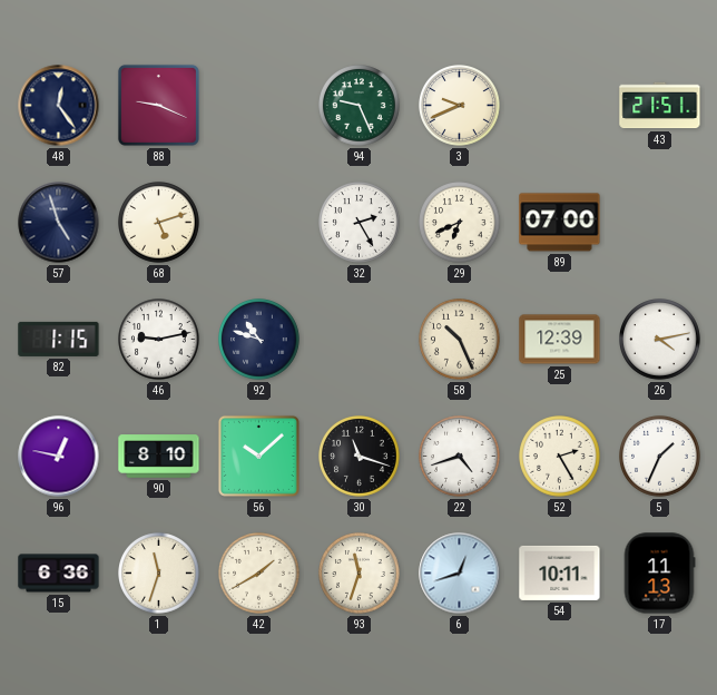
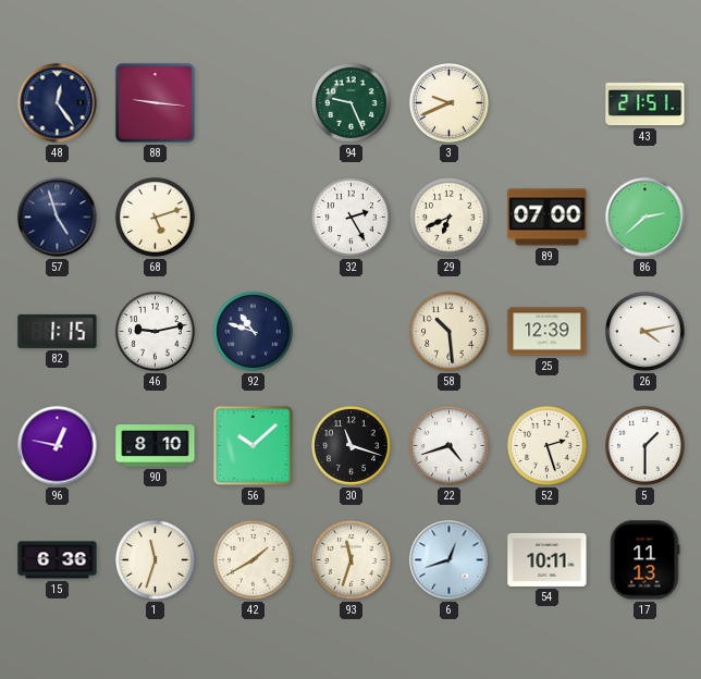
88: 9:19 -> 9:16
86: none -> 2:38
58: 10:26 -> 10:29
52: 2:25 -> 2:27
5: 1:34 -> 1:30
